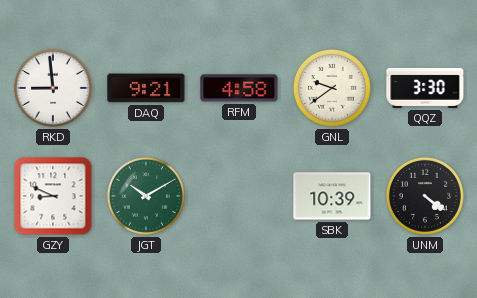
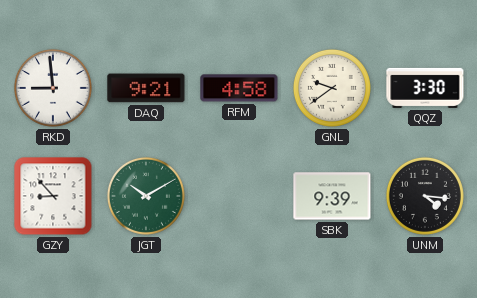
GZY: 8:49 -> 8:53
SBK: 10:39 -> 9:39
UNM: 4:21 -> 4:16
